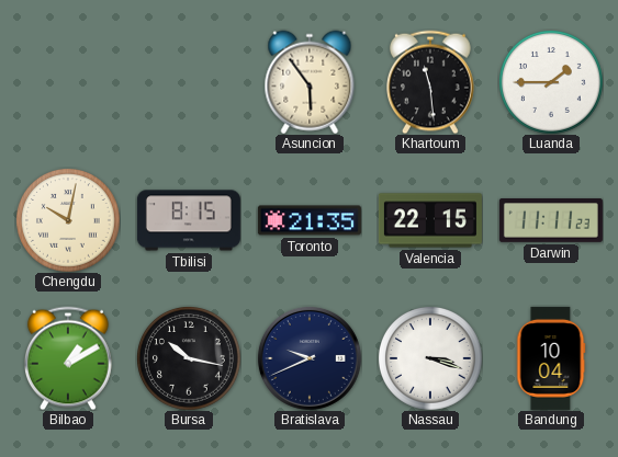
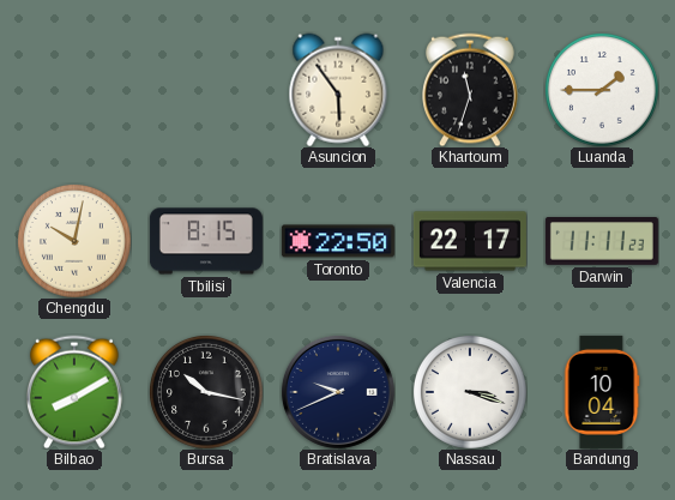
Khartoum: 11:29 -> 11:33
Toronto: 21:35 -> 22:50
Valencia: 22:15 -> 22:17
Bilbao: 1:10 -> 8:10
